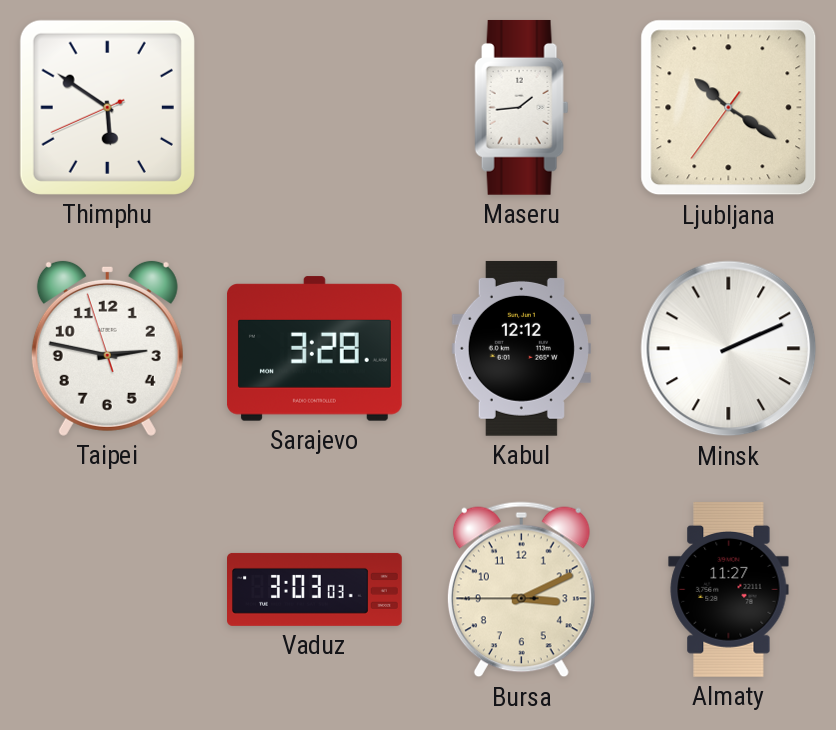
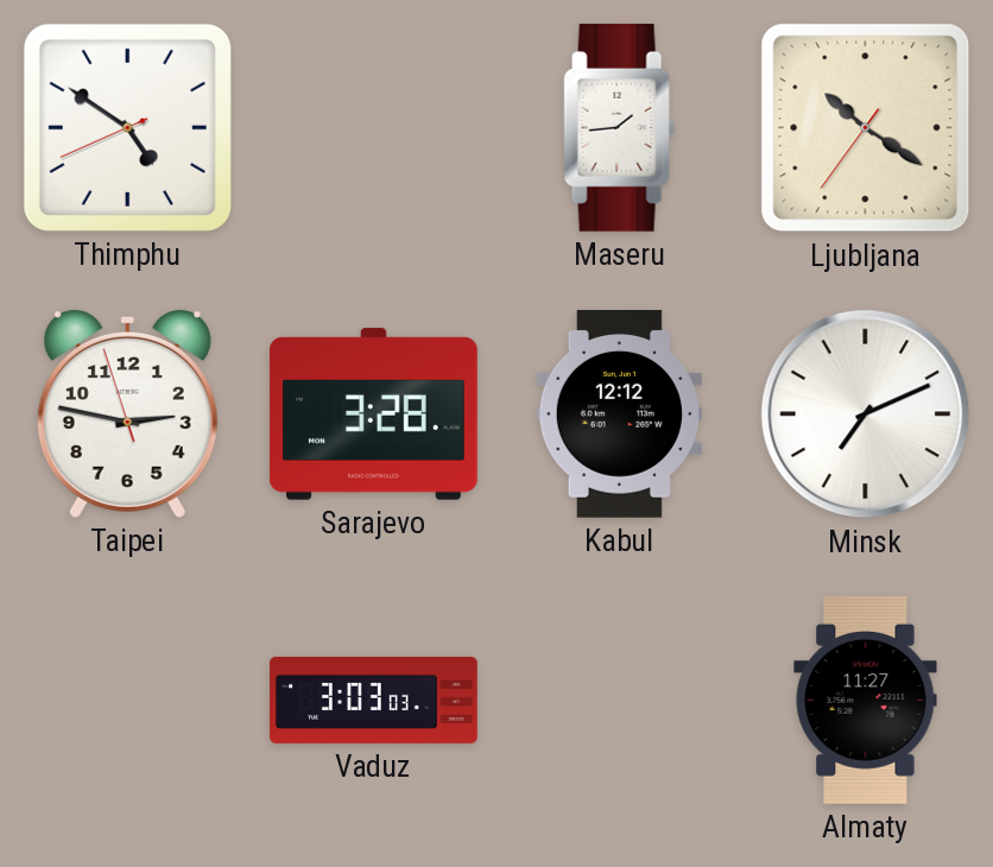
Thimphu: 5:50 -> 4:50
Minsk: 2:11 -> 7:11
Bursa: 3:10 -> none
